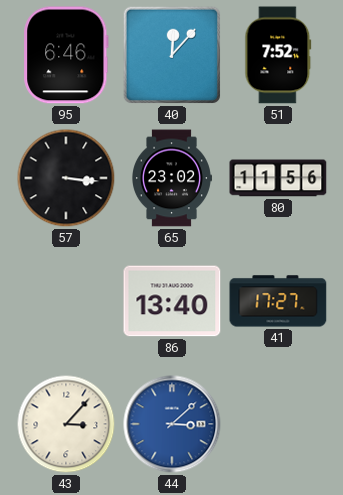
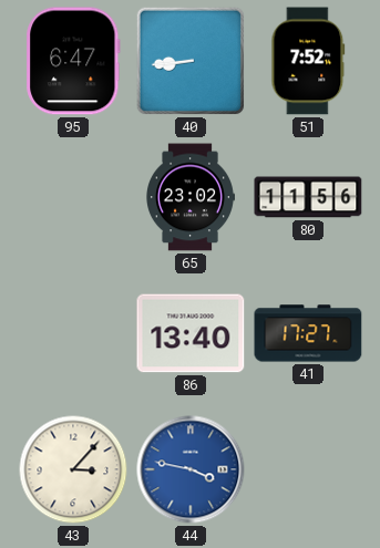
95: 6:46 -> 6:47
40: 12:07 -> 8:44
57: 3:16 -> none
44: 3:08 -> 3:47
